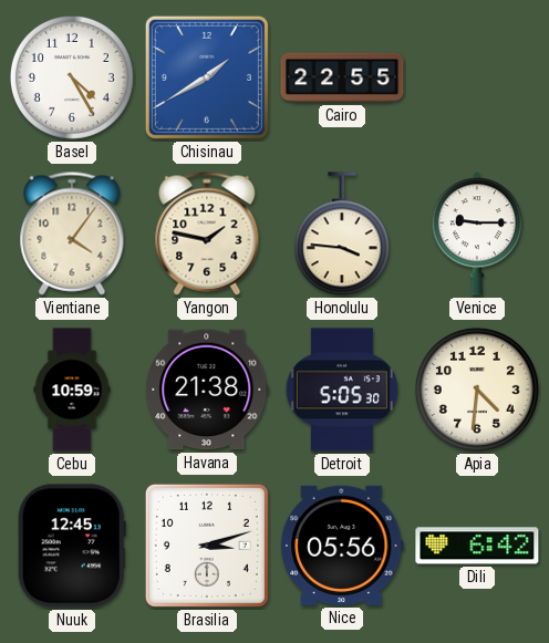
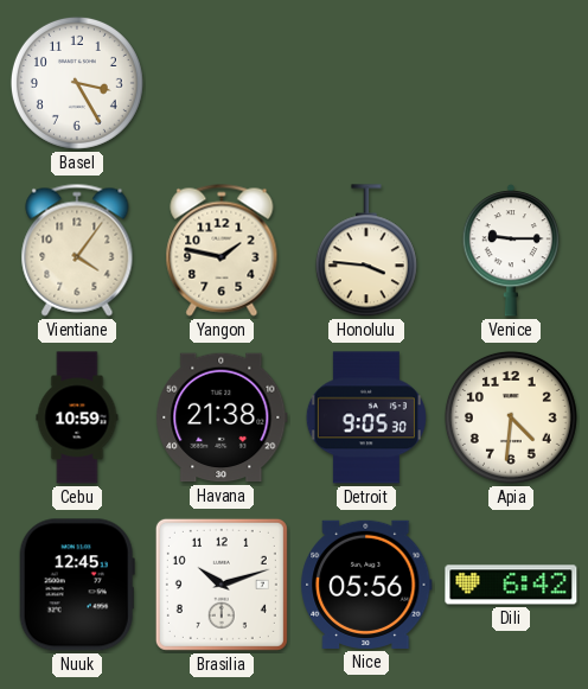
Basel: 4:25 -> 3:25
Chisinau: 1:40 -> none
Cairo: 22:55 -> none
Detroit: 5:05 -> 9:05
Brasilia: 3:12 -> 10:12
